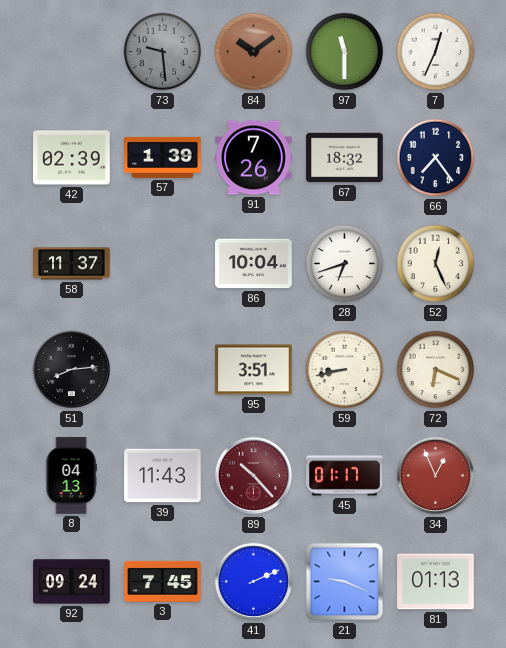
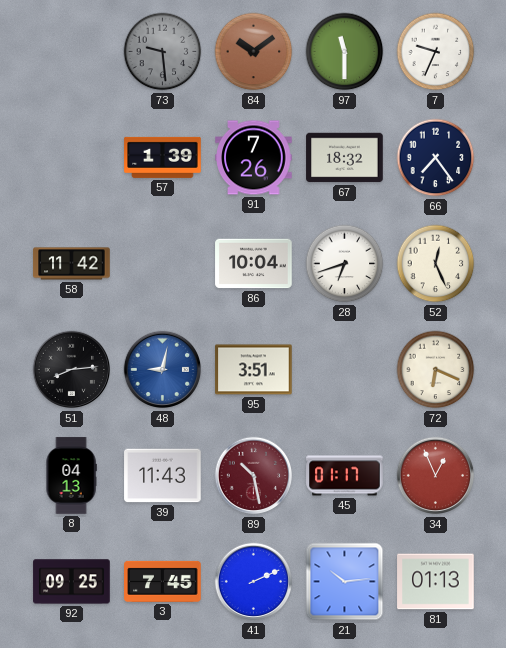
7: 12:34 -> 9:34
42: 02:39 -> none
58: 11:37 -> 11:42
48: none -> 9:02
59: 8:43 -> none
89: 10:23 -> 10:28
92: 09:24 -> 09:25
21: 9:19 -> 10:14
